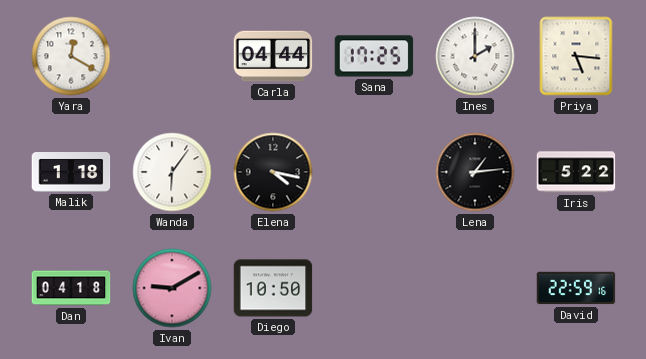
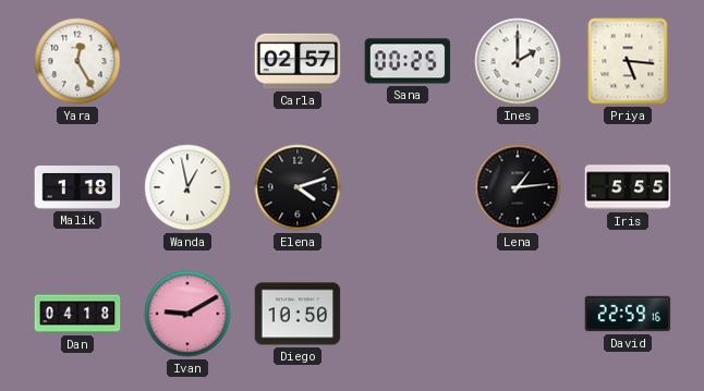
Yara: 12:20 -> 12:25
Carla: 04:44 -> 02:57
Sana: 17:25 -> 00:25
Wanda: 6:06 -> 12:58
Elena: 4:17 -> 4:12
Iris: 5:22 -> 5:55
